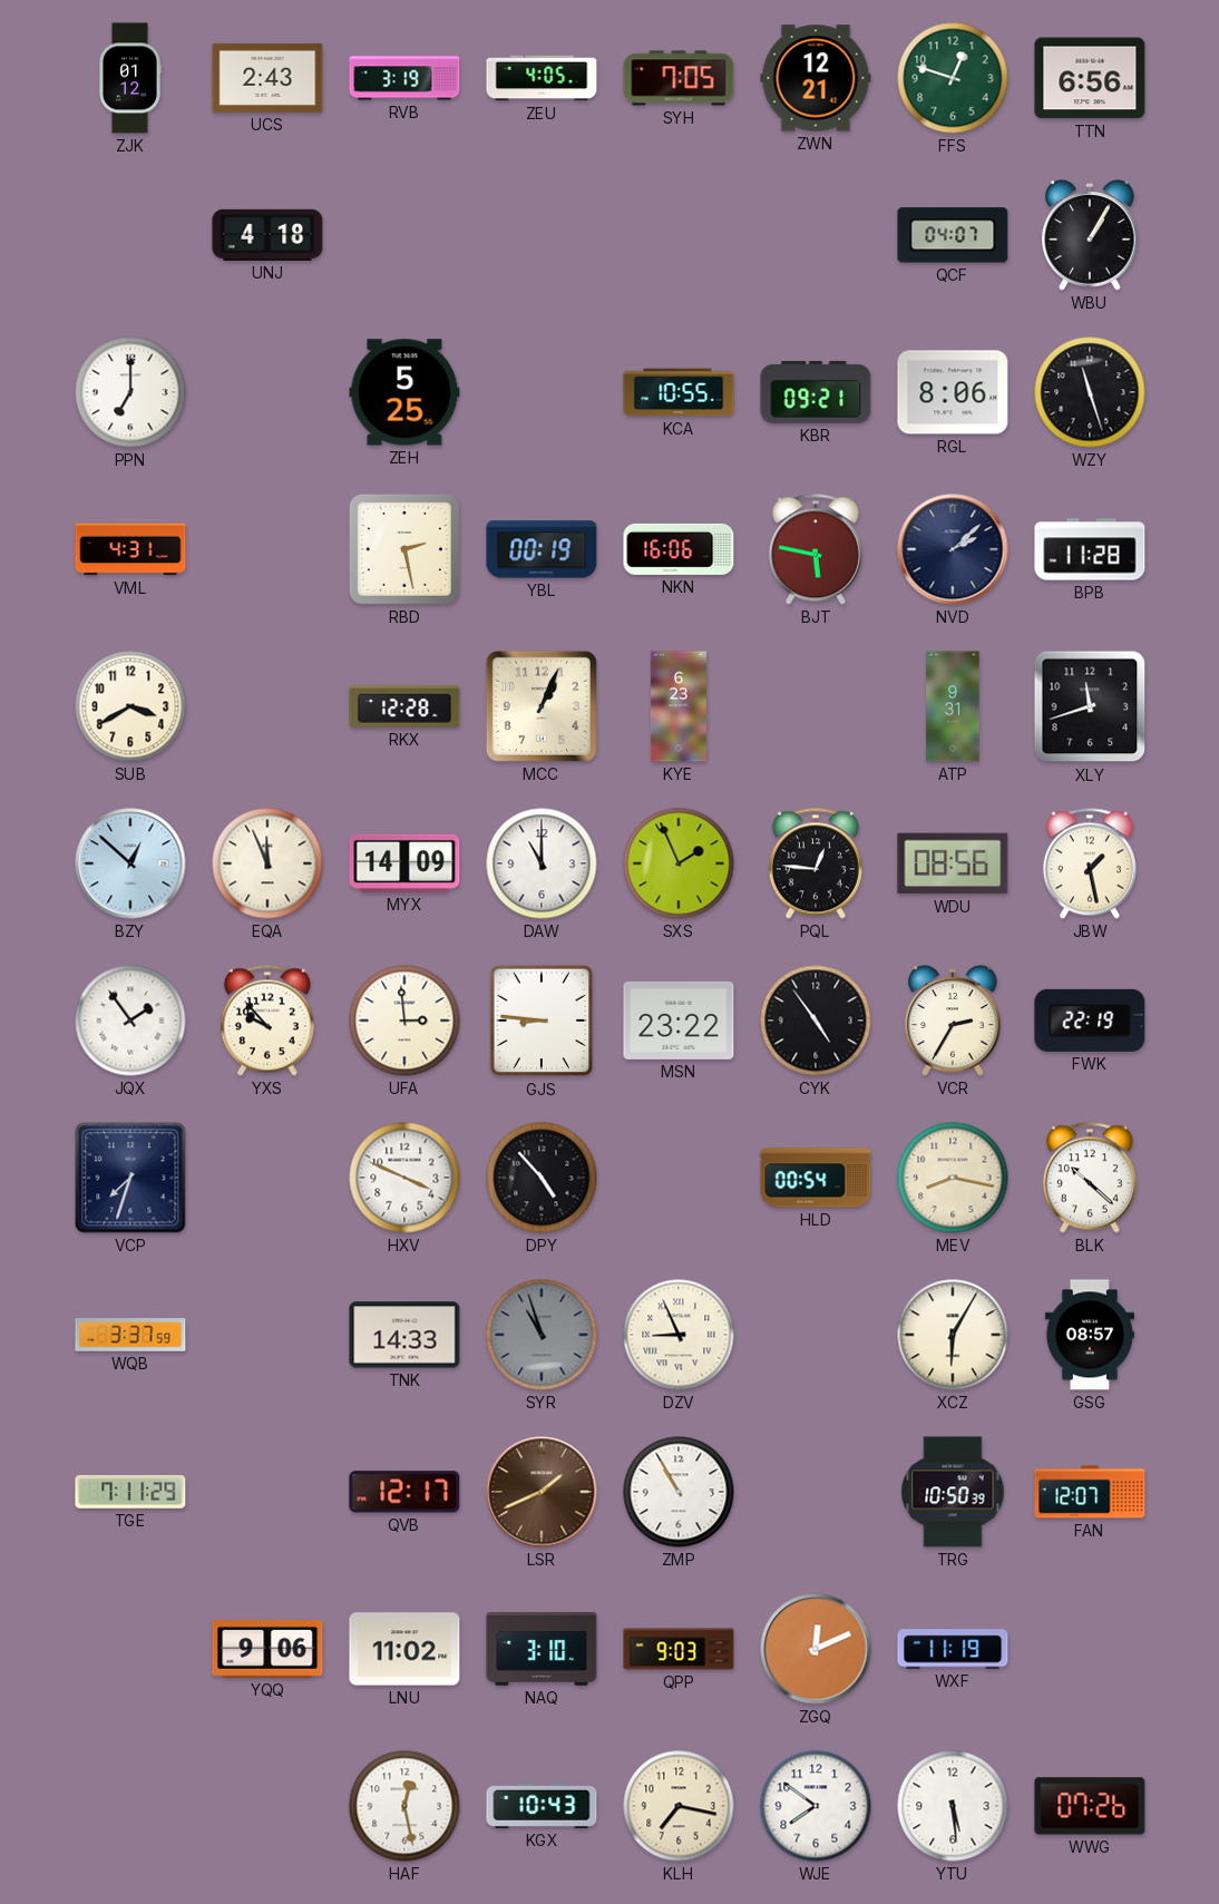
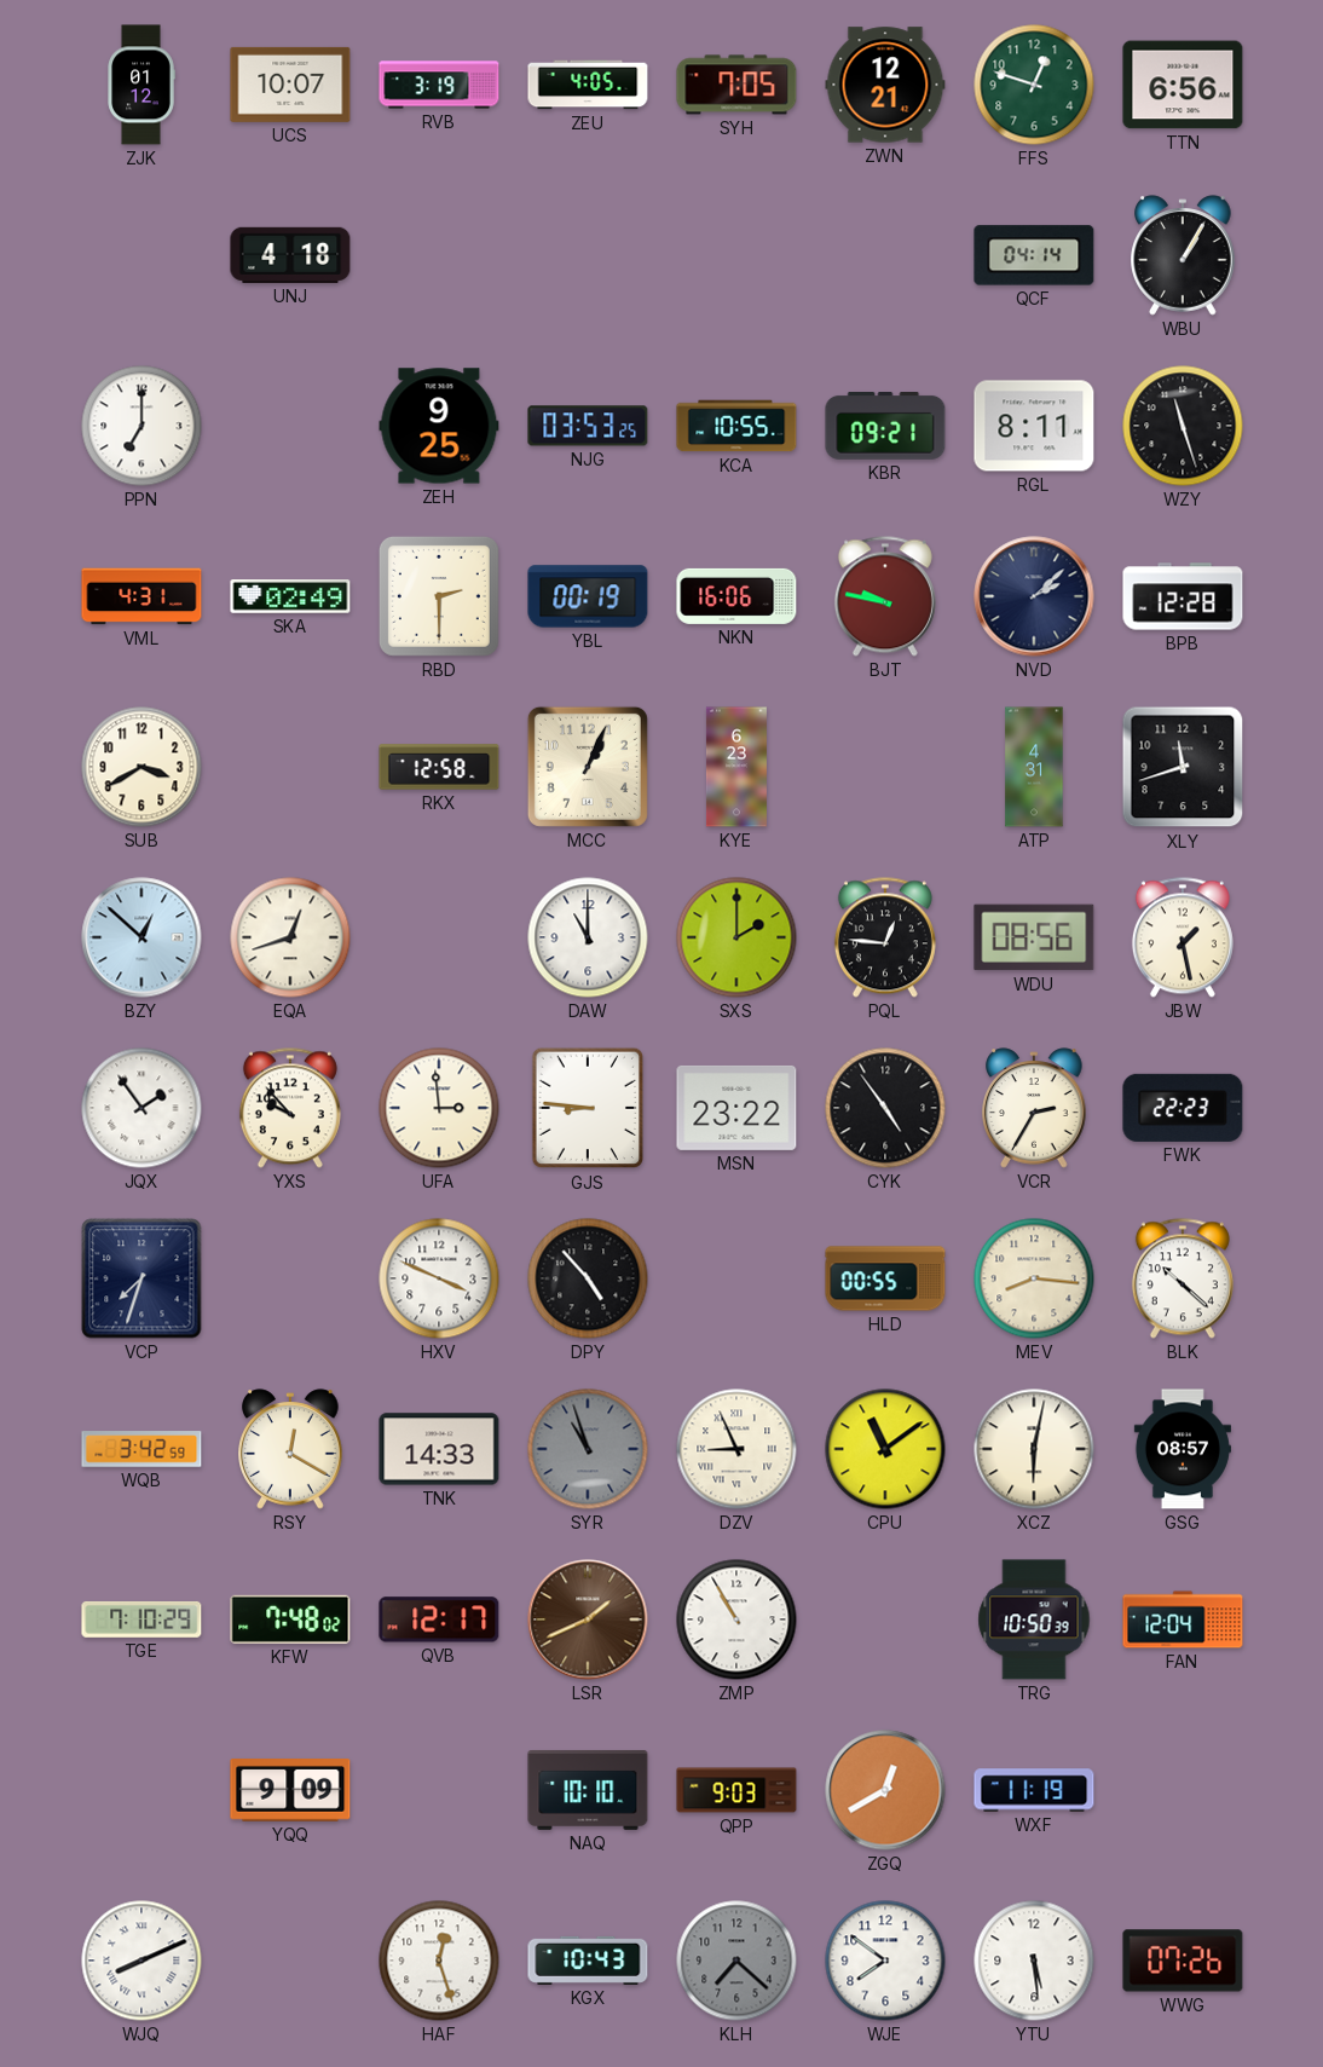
UCS: 2:43 -> 10:07
QCF: 04:07 -> 04:14
ZEH: 5:25 -> 9:25
NJG: none -> 03:53
RGL: 8:06 -> 8:11
SKA: none -> 02:49
RBD: 2:28 -> 2:30
BJT: 5:47 -> 9:47
BPB: 11:28 -> 12:28
RKX: 12:28 -> 12:58
ATP: 9:31 -> 4:31
EQA: 11:56 -> 12:42
MYX: 14:09 -> none
SXS: 1:56 -> 2:00
FWK: 22:19 -> 22:23
HLD: 00:54 -> 00:55
MEV: 8:17 -> 8:16
WQB: 3:37 -> 3:42
RSY: none -> 12:20
CPU: none -> 11:09
XCZ: 6:05 -> 6:02
TGE: 7:11 -> 7:10
KFW: none -> 7:48
FAN: 12:07 -> 12:04
YQQ: 9:06 -> 9:09
LNU: 11:02 -> none
NAQ: 3:10 -> 10:10
ZGQ: 12:11 -> 12:40
WJQ: none -> 8:11
HAF: 12:28 -> 12:27
KLH: 7:17 -> 7:22
KLH dial: cream -> grey
